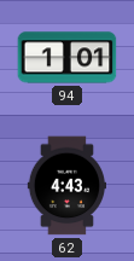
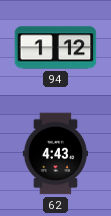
94: 1:01 -> 1:12
